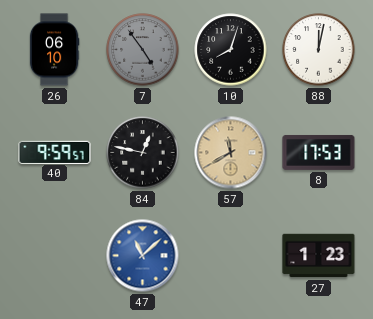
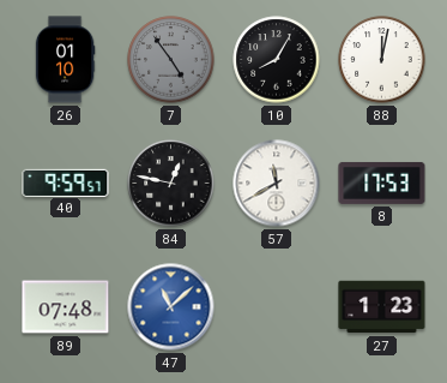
26: 06:10 -> 01:10
10: 8:03 -> 8:05
57 dial: champagne -> white
89: none -> 07:48
